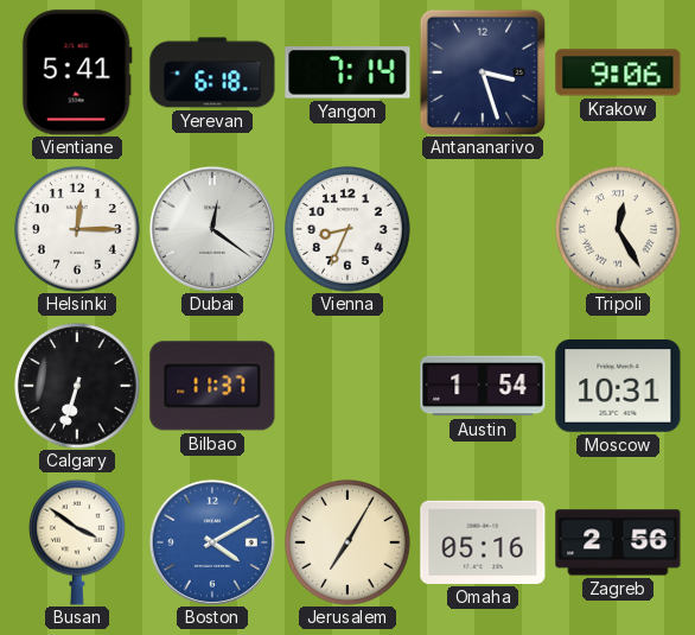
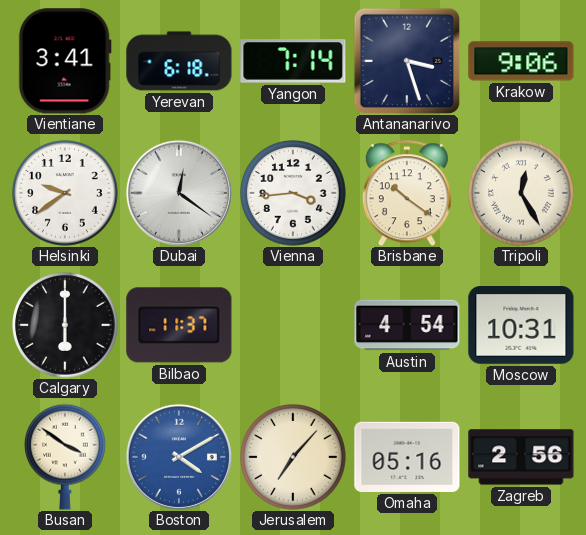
Vientiane: 5:41 -> 3:41
Helsinki: 12:15 -> 9:39
Vienna: 8:34 -> 3:44
Brisbane: none -> 10:21
Calgary: 6:33 -> 6:00
Austin: 1:54 -> 4:54
Jerusalem: 7:05 -> 7:07
